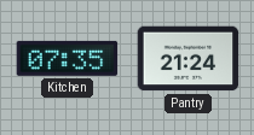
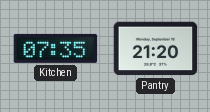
Pantry: 21:24 -> 21:20
